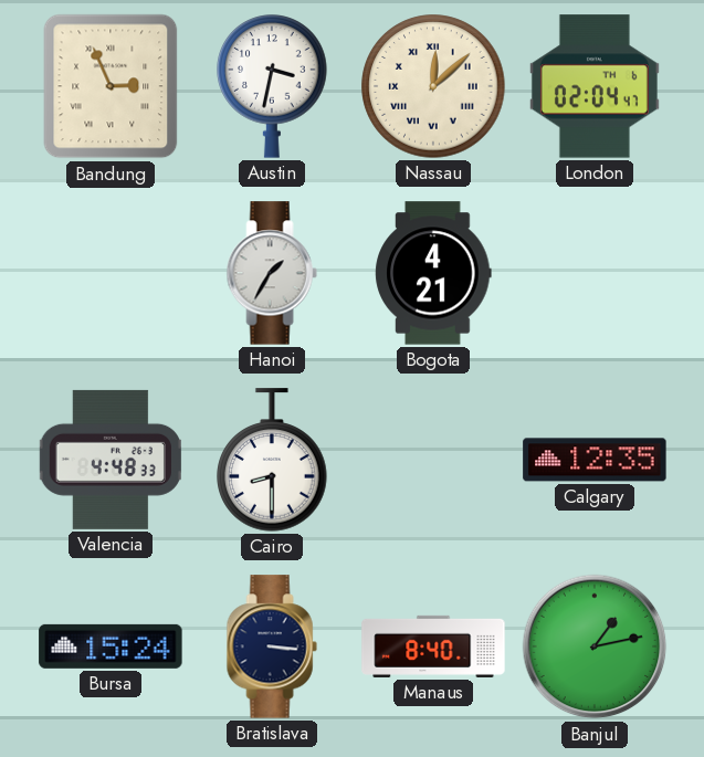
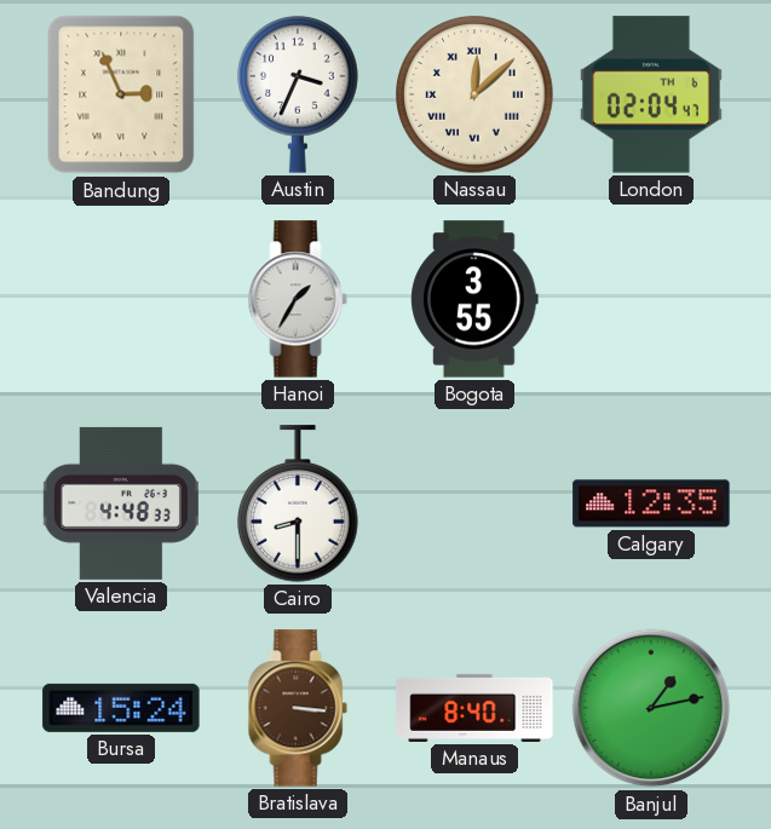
Austin: 3:32 -> 3:34
Bogota: 4:21 -> 3:55
Bratislava dial: navy -> brown
